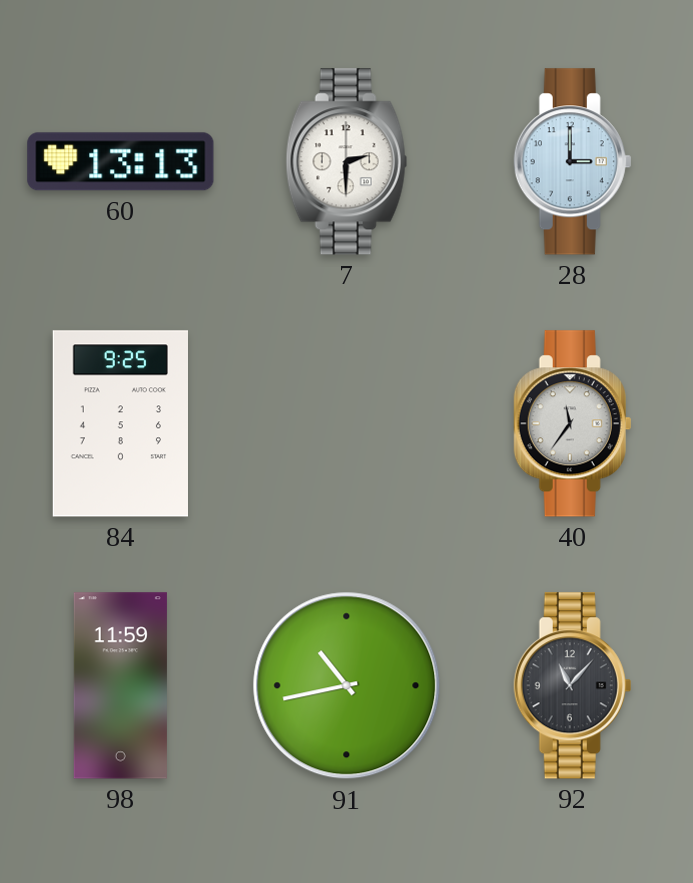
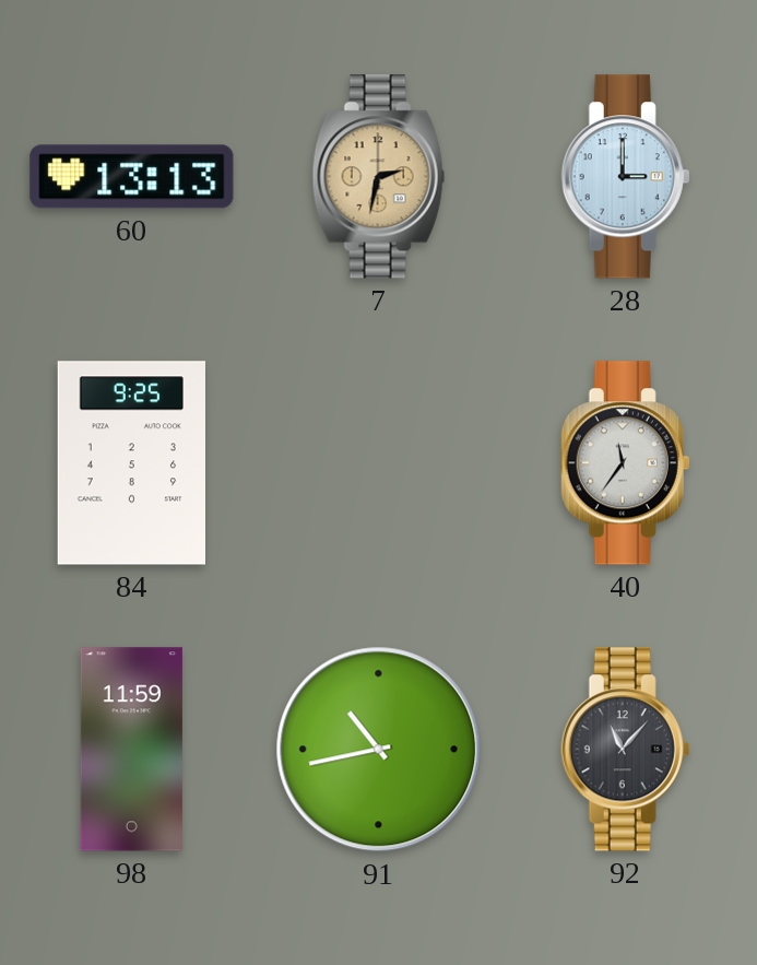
7: 2:30 -> 2:32
7 dial: white -> champagne
